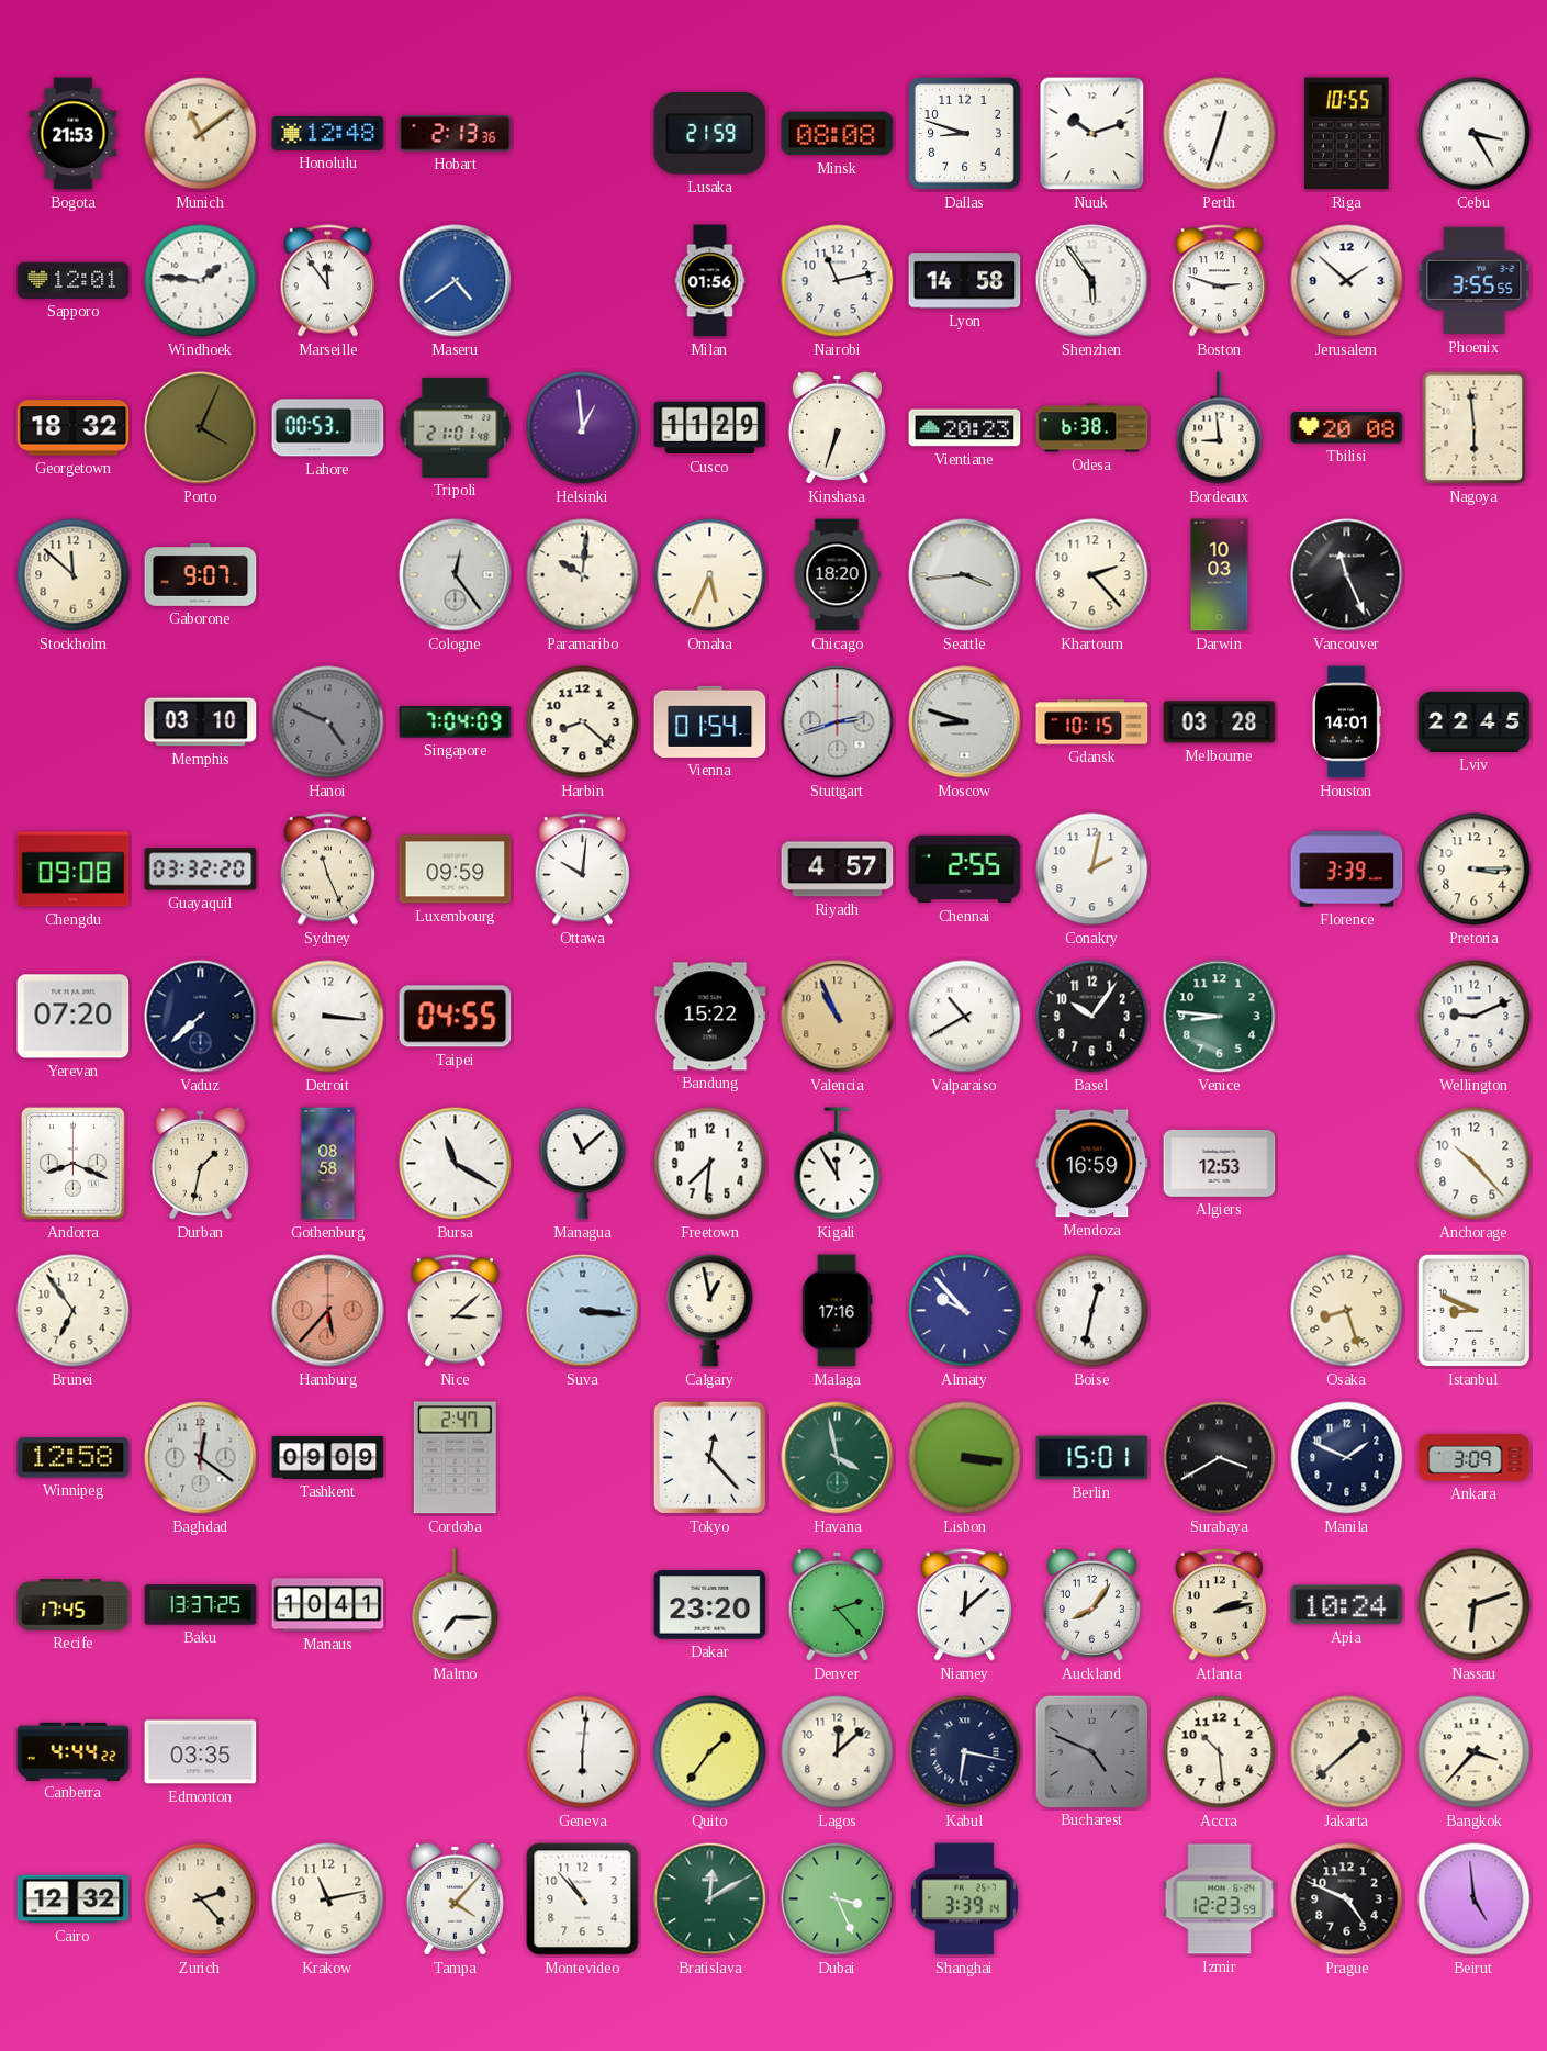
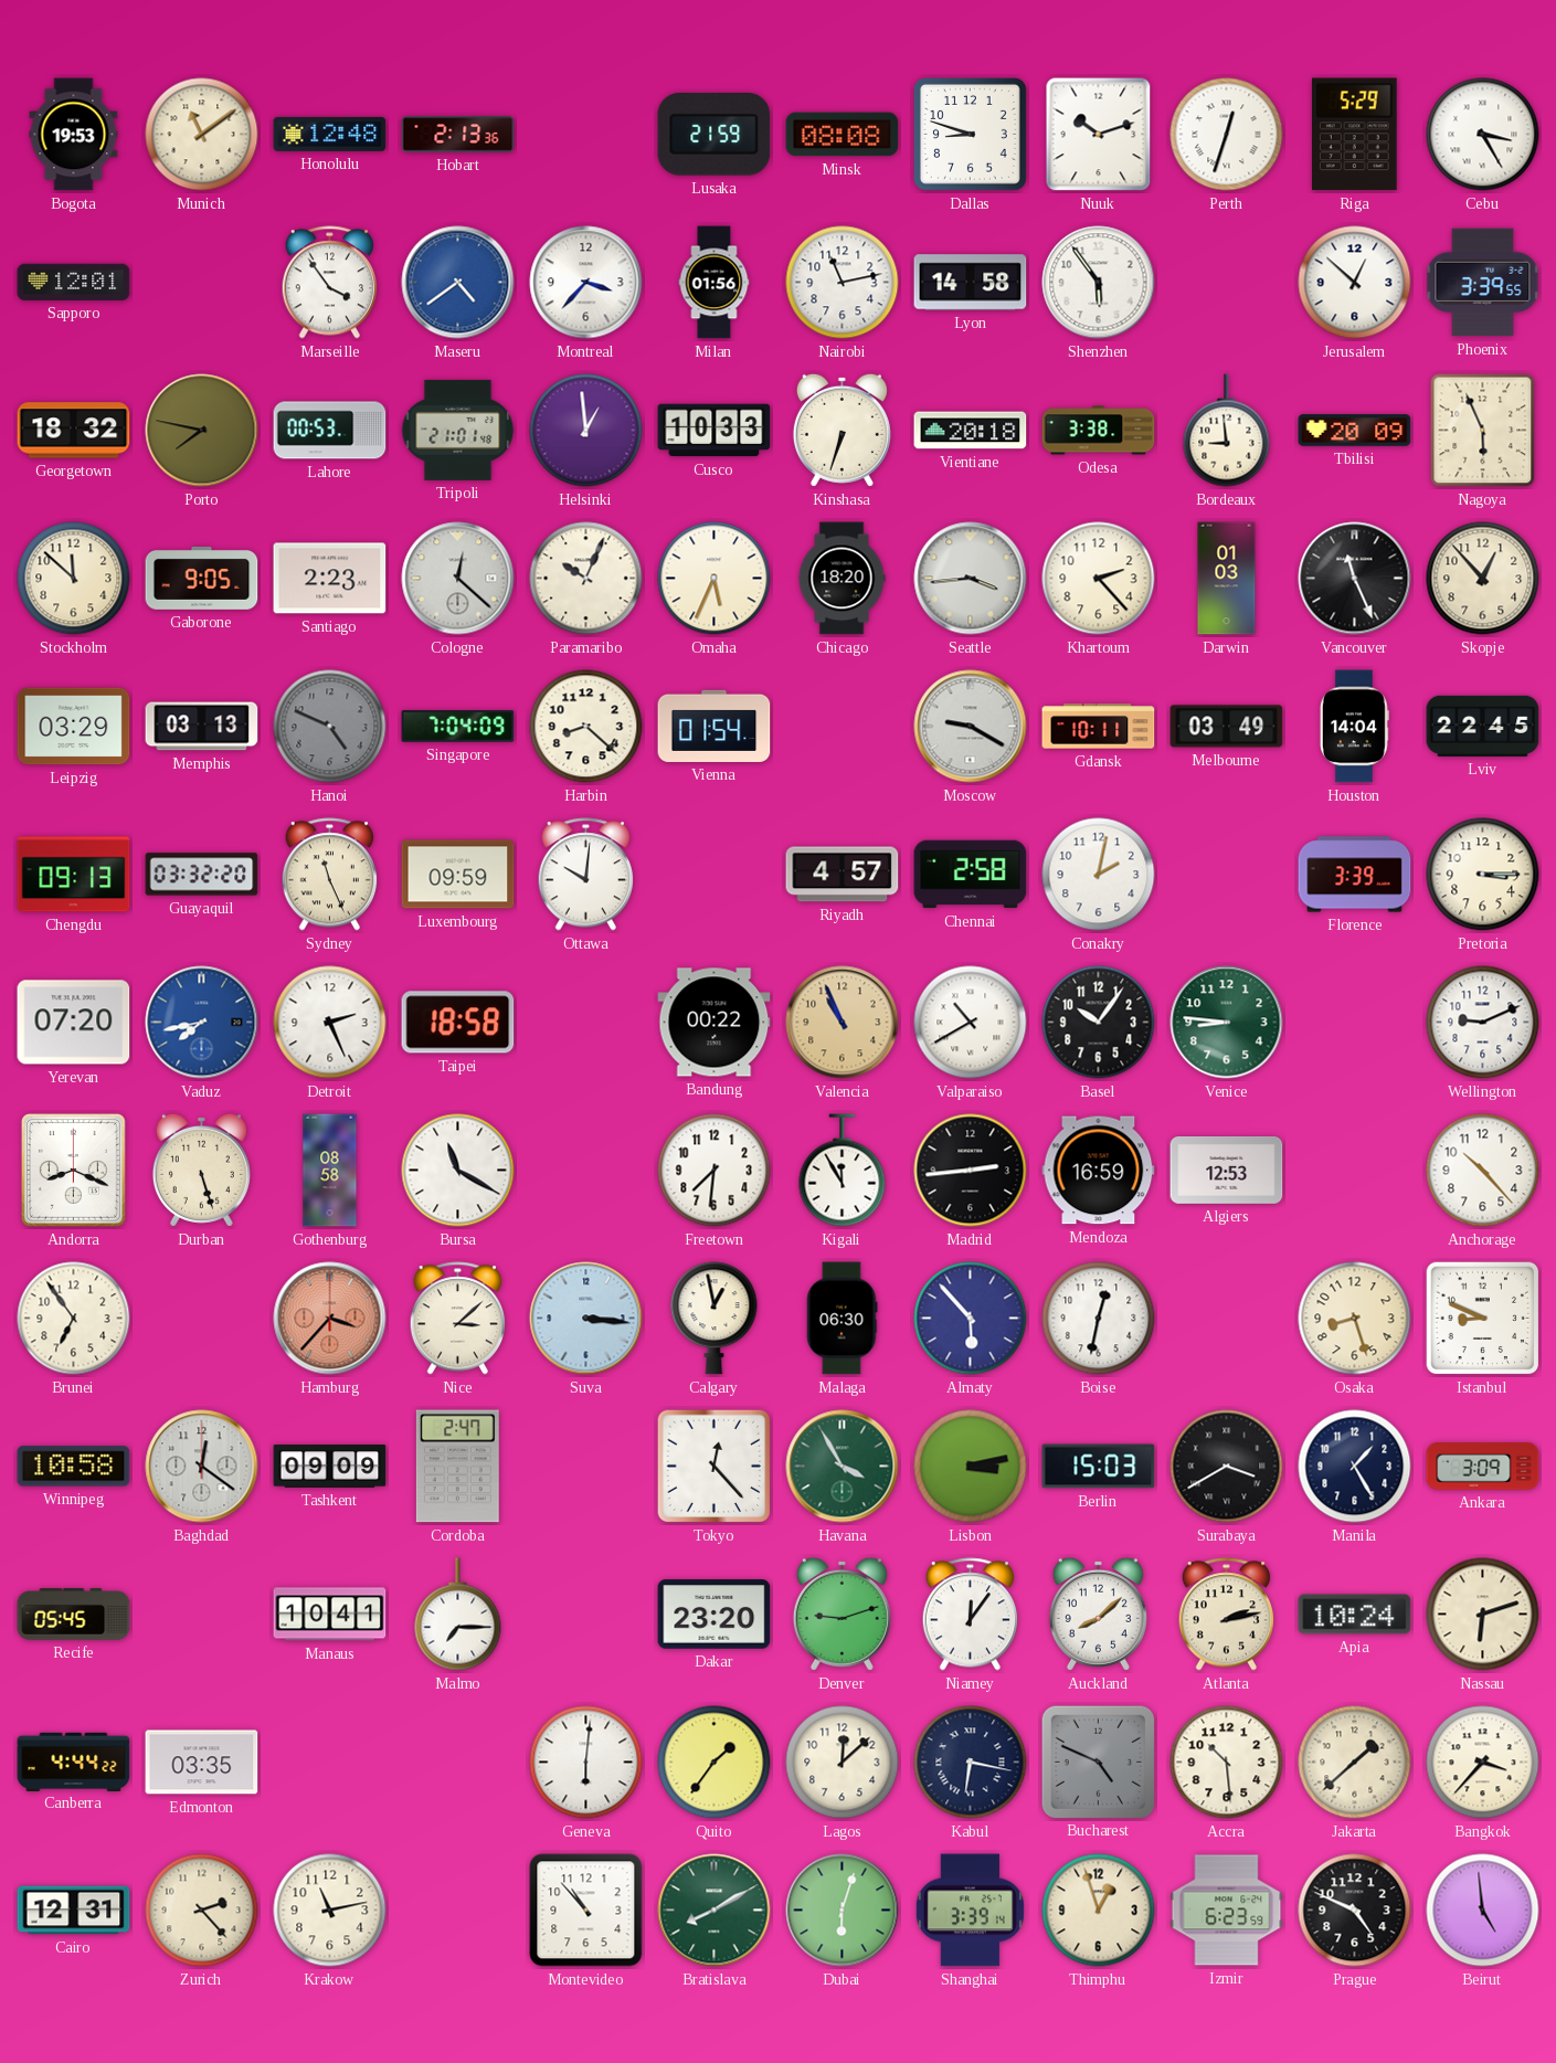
Bogota: 21:53 -> 19:53
Riga: 10:55 -> 5:29
Windhoek: 1:46 -> none
Marseille: 11:54 -> 3:54
Montreal: none -> 3:37
Boston: 2:48 -> none
Jerusalem: 1:52 -> 12:52
Phoenix: 3:55 -> 3:39
Porto: 4:04 -> 7:47
Cusco: 11:29 -> 10:33
Vientiane: 20:23 -> 20:18
Odesa: 6:38 -> 3:38
Tbilisi: 20:08 -> 20:09
Nagoya: 5:59 -> 5:56
Gaborone: 9:07 -> 9:05
Santiago: none -> 2:23
Cologne: 12:24 -> 12:22
Paramaribo: 10:01 -> 10:04
Darwin: 10:03 -> 01:03
Skopje: none -> 12:53
Leipzig: none -> 03:29
Memphis: 03:10 -> 03:13
Stuttgart: 2:42 -> none
Moscow: 8:48 -> 9:20
Gdansk: 10:15 -> 10:11
Melbourne: 03:28 -> 03:49
Houston: 14:01 -> 14:04
Chengdu: 09:08 -> 09:13
Chennai: 2:55 -> 2:58
Vaduz: 7:38 -> 7:43
Vaduz dial: navy -> blue
Detroit: 3:16 -> 2:26
Taipei: 04:55 -> 18:58
Bandung: 15:22 -> 00:22
Durban: 1:32 -> 5:27
Managua: 11:08 -> none
Madrid: none -> 2:44
Hamburg: 5:37 -> 3:37
Malaga: 17:16 -> 06:30
Almaty: 9:53 -> 5:53
Winnipeg: 12:58 -> 10:58
Havana: 3:58 -> 3:55
Lisbon: 3:16 -> 3:13
Berlin: 15:01 -> 15:03
Manila: 1:49 -> 1:25
Recife: 17:45 -> 05:45
Baku: 13:37 -> none
Denver: 2:23 -> 9:12
Niamey: 12:08 -> 12:06
Auckland: 8:06 -> 8:08
Cairo: 12:32 -> 12:31
Tampa: 4:07 -> none
Bratislava: 12:10 -> 8:10
Dubai: 3:26 -> 6:03
Thimphu: none -> 12:57
Izmir: 12:23 -> 6:23
